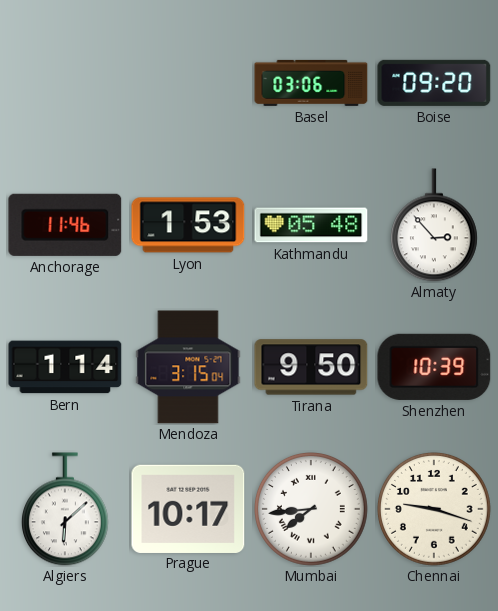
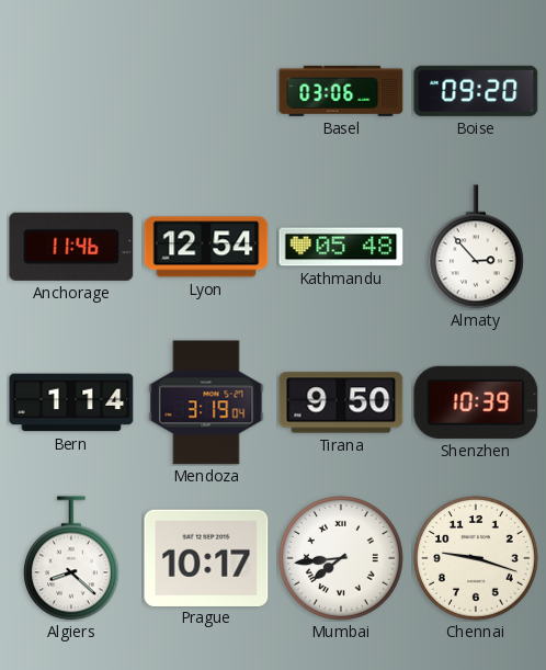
Lyon: 1:53 -> 12:54
Mendoza: 3:15 -> 3:19
Algiers: 6:08 -> 8:22
